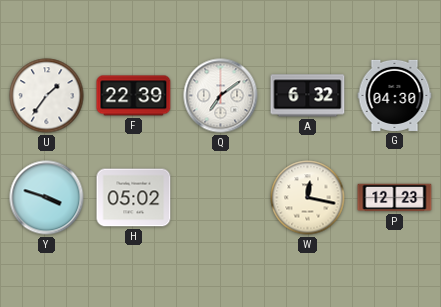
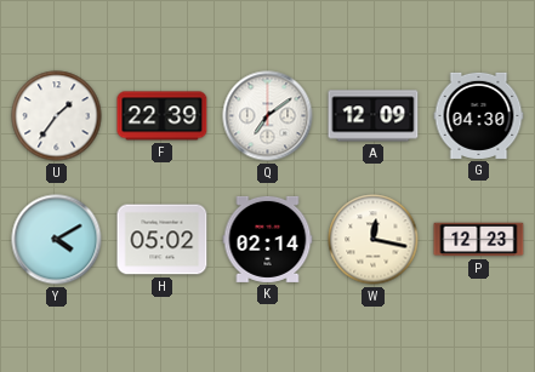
A: 6:32 -> 12:09
Y: 3:48 -> 4:10
K: none -> 02:14
